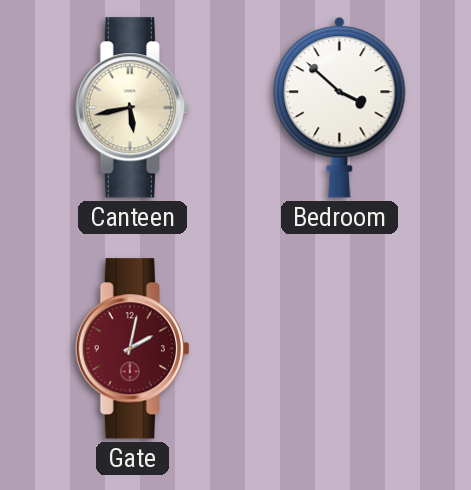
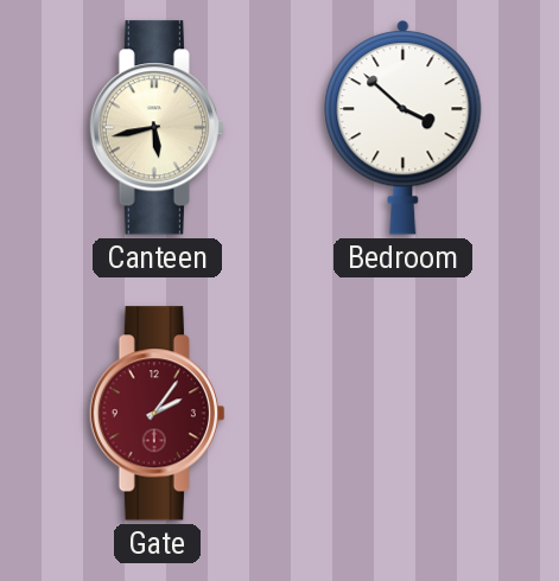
Gate: 2:02 -> 2:06
